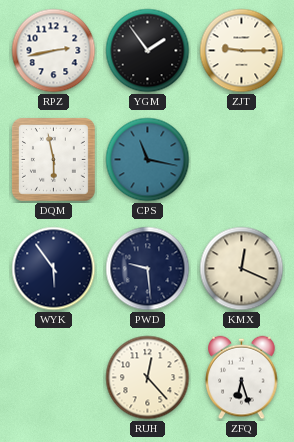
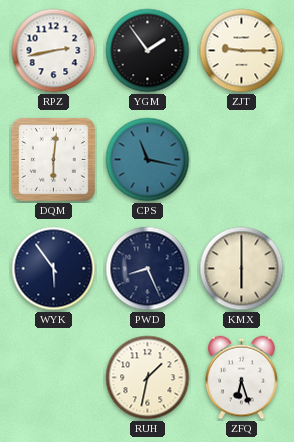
DQM: 5:58 -> 6:01
PWD: 9:29 -> 8:26
KMX: 12:19 -> 6:00
RUH: 12:23 -> 1:32
